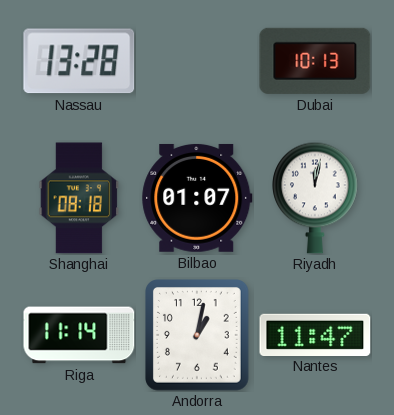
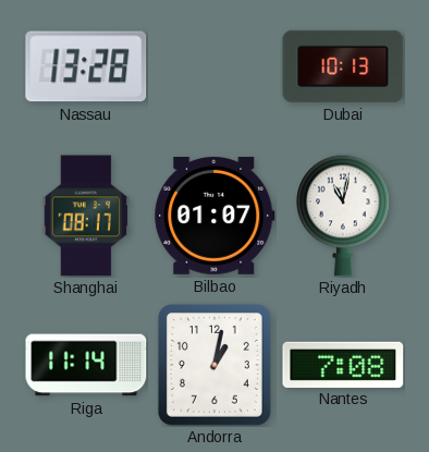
Shanghai: 08:18 -> 08:17
Riyadh: 12:02 -> 11:02
Nantes: 11:47 -> 7:08
